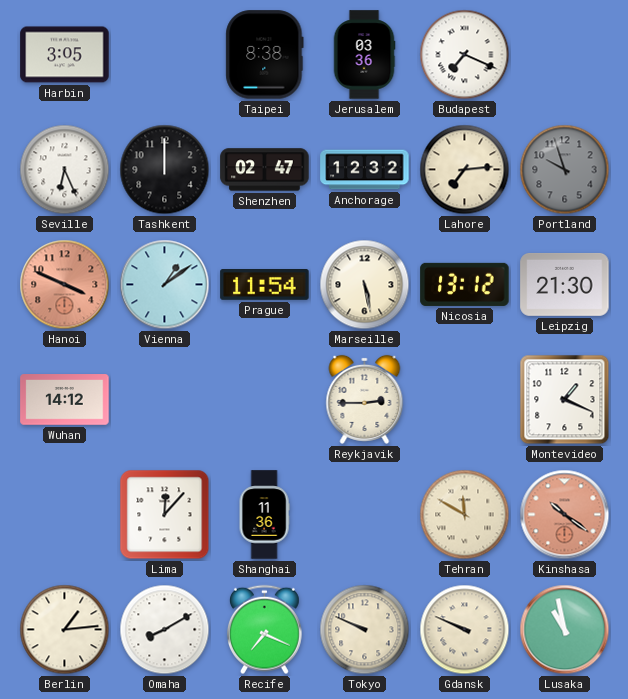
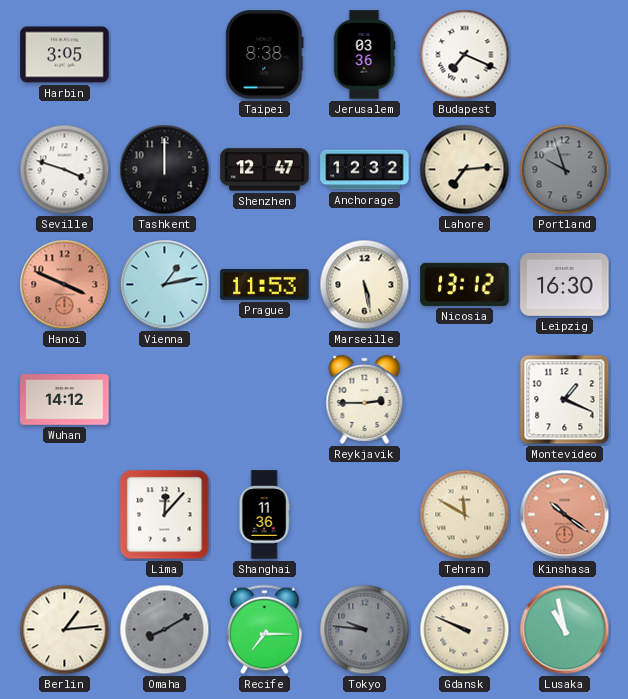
Seville: 6:26 -> 3:48
Shenzhen: 02:47 -> 12:47
Vienna: 1:09 -> 1:13
Prague: 11:54 -> 11:53
Leipzig: 21:30 -> 16:30
Omaha dial: white -> grey
Recife: 7:19 -> 7:15
Tokyo: 9:49 -> 9:46
Tokyo dial: cream -> grey
